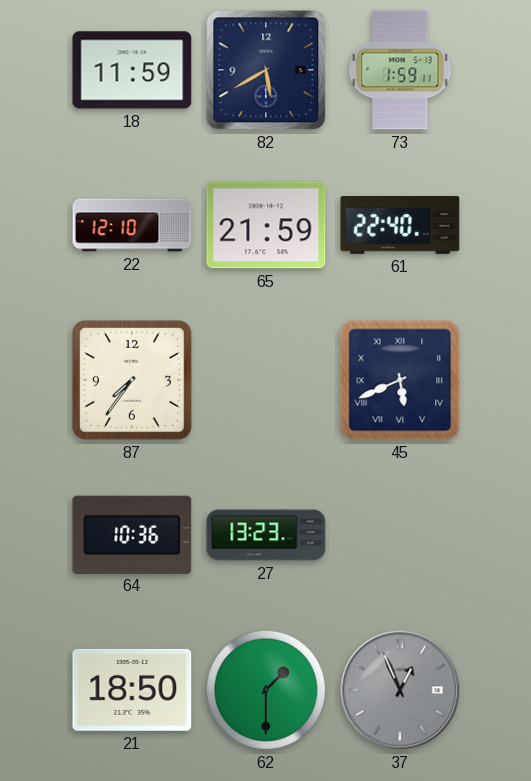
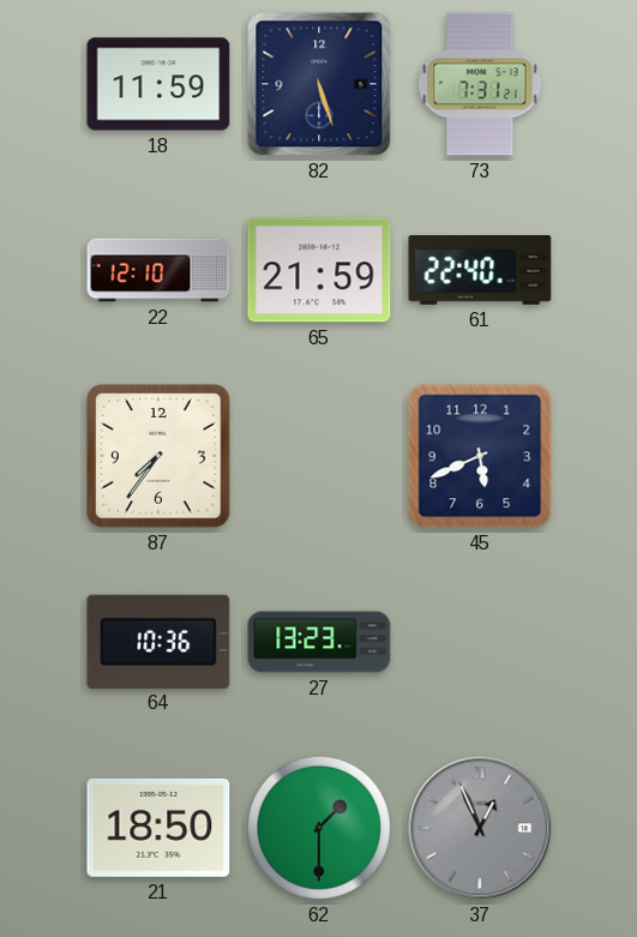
82: 5:40 -> 5:27
73: 1:59 -> 7:31
45 numerals: Roman -> Arabic
